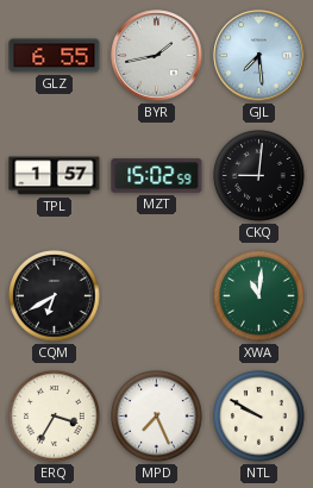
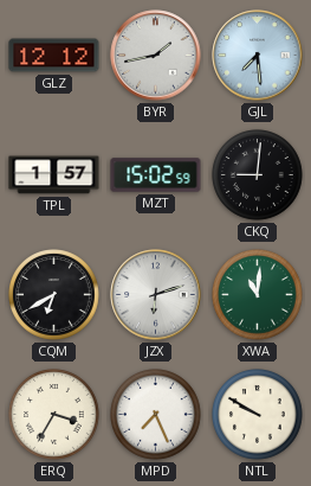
GLZ: 6:55 -> 12:12
JZX: none -> 6:12
